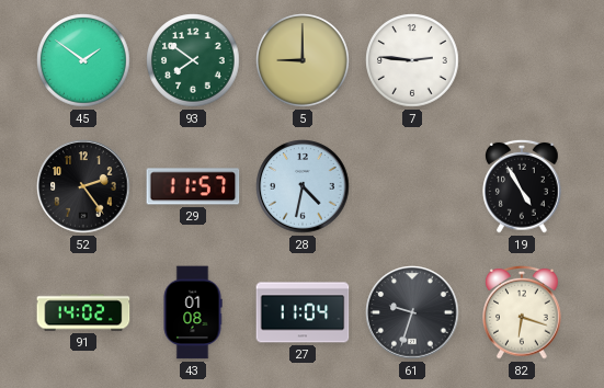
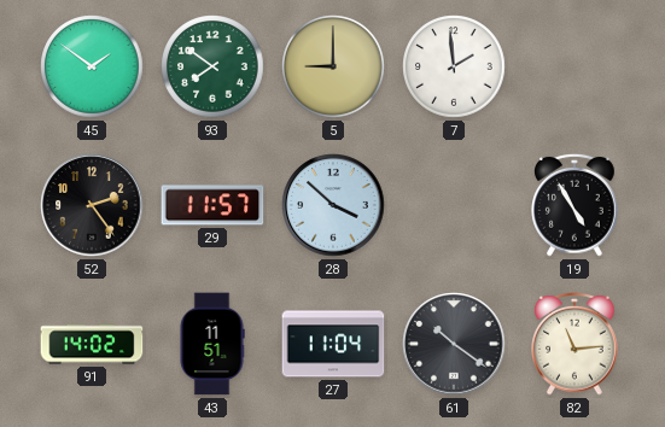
7: 2:46 -> 1:59
28: 4:32 -> 3:52
43: 01:08 -> 11:51
61: 9:33 -> 10:21
82: 6:18 -> 11:14
